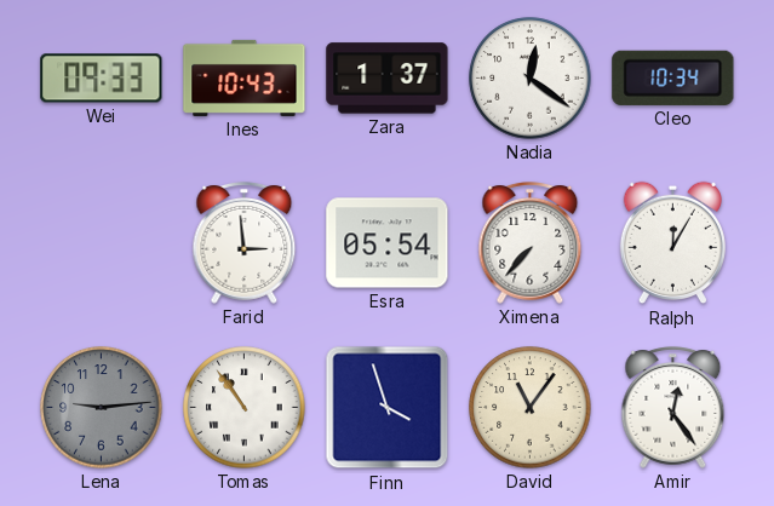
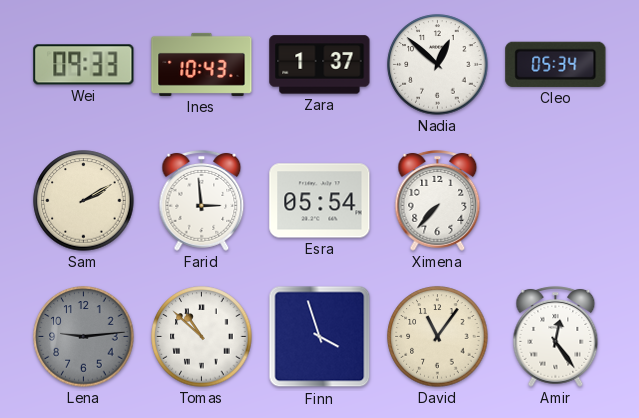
Nadia: 12:21 -> 12:52
Cleo: 10:34 -> 05:34
Sam: none -> 2:10
Ralph: 12:05 -> none
Tomas: 10:54 -> 10:52
